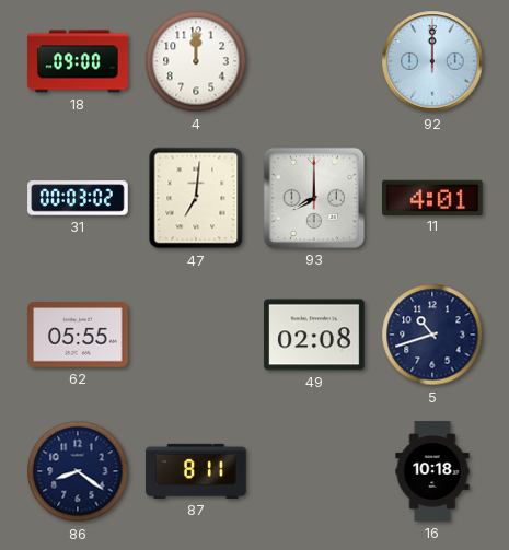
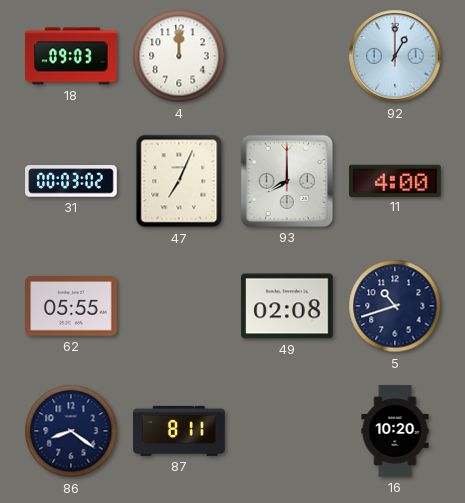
18: 09:00 -> 09:03
92: 12:00 -> 1:00
47: 7:01 -> 7:04
11: 4:01 -> 4:00
16: 10:18 -> 10:20
